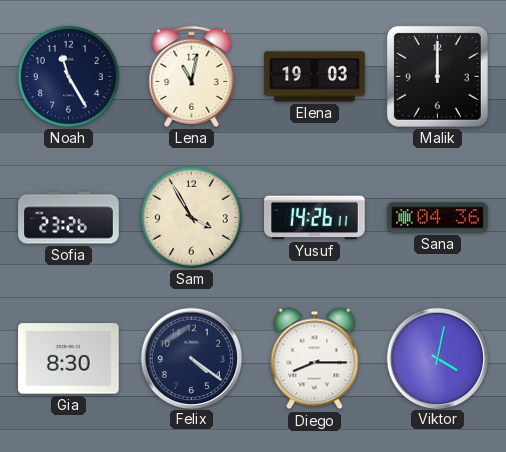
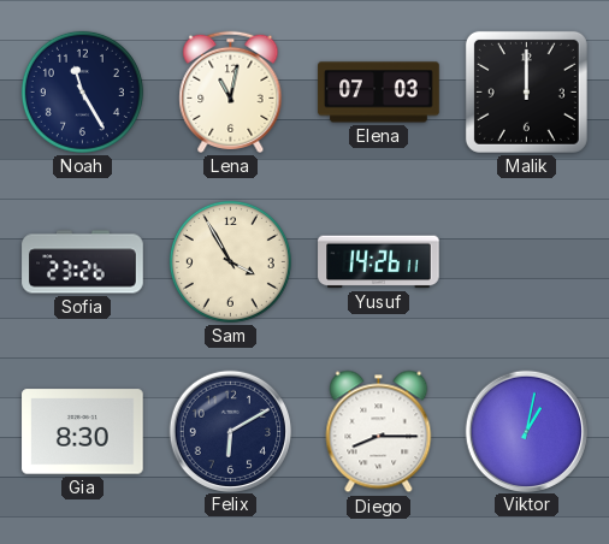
Elena: 19:03 -> 07:03
Sana: 04:36 -> none
Felix: 4:21 -> 6:10
Viktor: 4:02 -> 1:02
